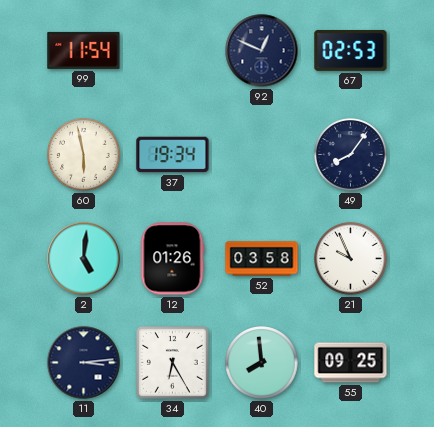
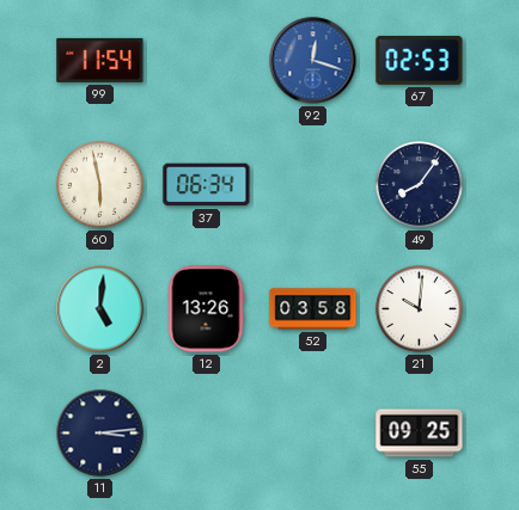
92: 12:49 -> 12:18
92 dial: navy -> blue
37: 19:34 -> 06:34
12: 01:26 -> 13:26
21: 9:56 -> 10:01
34: 6:25 -> none
40: 7:59 -> none
